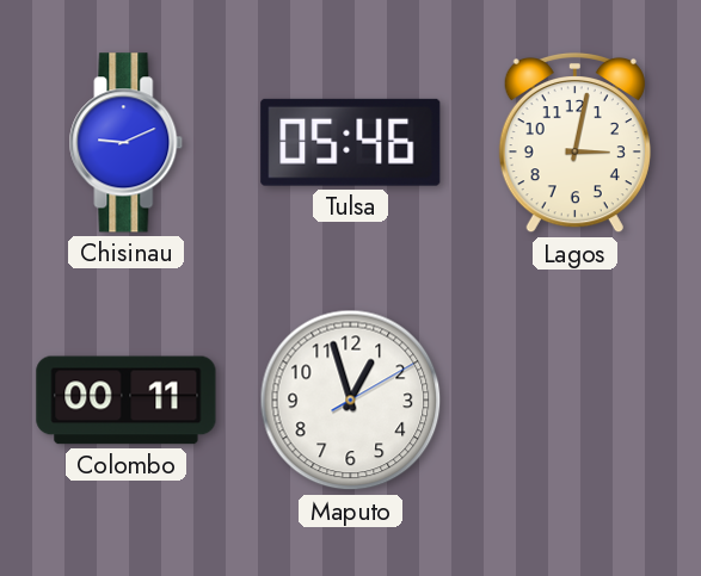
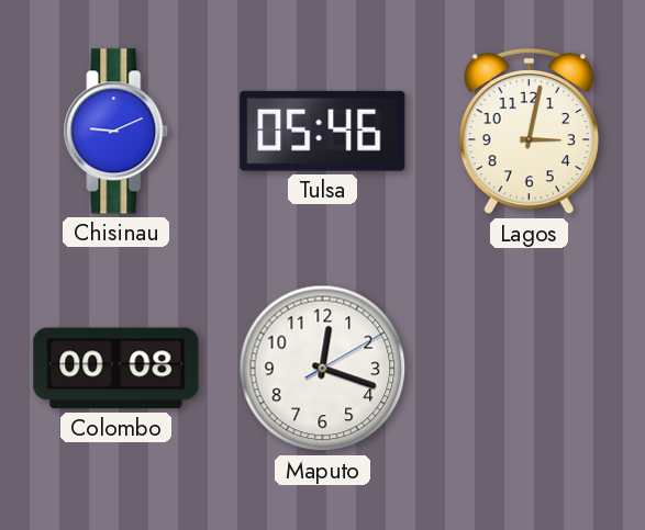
Colombo: 00:11 -> 00:08
Maputo: 12:57 -> 12:18
